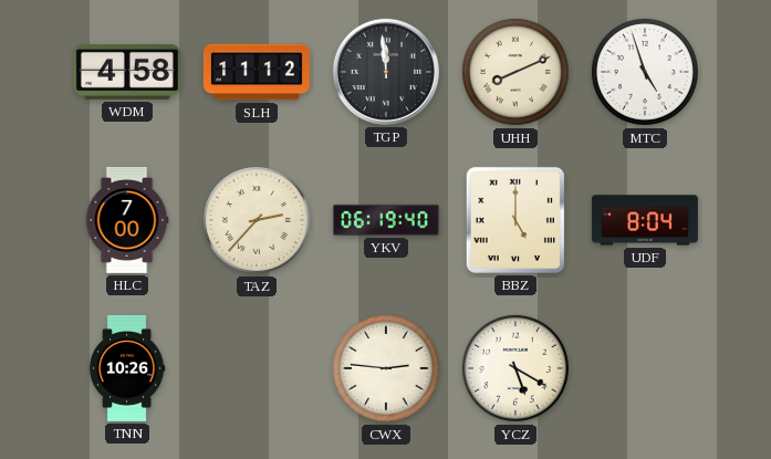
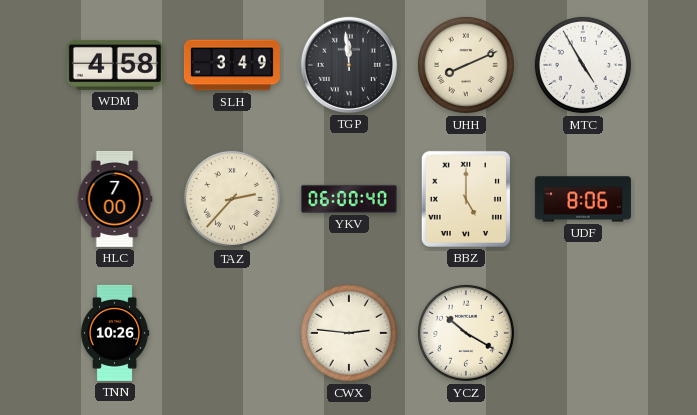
SLH: 11:12 -> 3:49
MTC: 4:57 -> 4:55
YKV: 06:19 -> 06:00
UDF: 8:04 -> 8:06
YCZ: 5:20 -> 10:20
